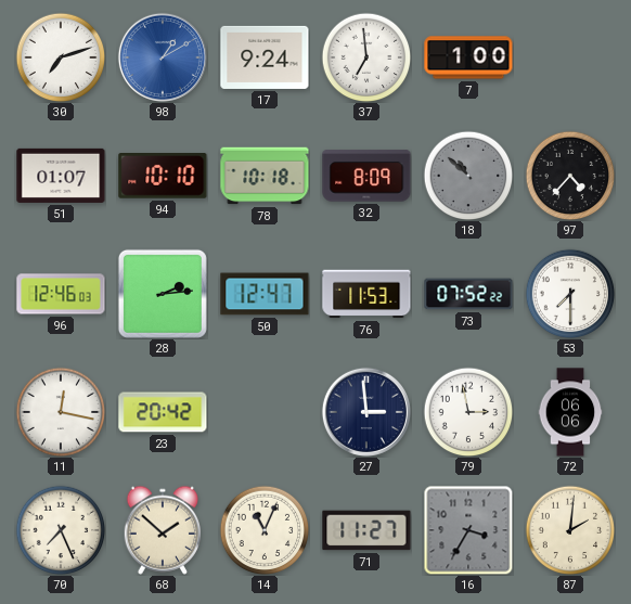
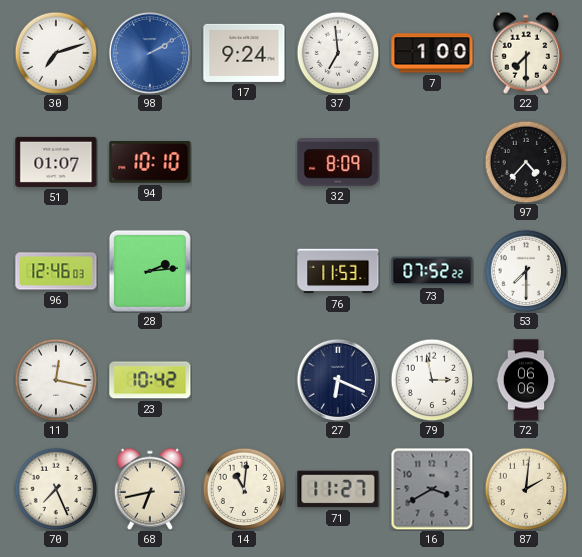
98: 1:10 -> 2:10
22: none -> 7:30
78: 10:18 -> none
18: 10:52 -> none
50: 12:47 -> none
23: 20:42 -> 10:42
27: 2:59 -> 6:19
68: 1:52 -> 6:43
14: 11:04 -> 11:01
16: 3:35 -> 3:40
